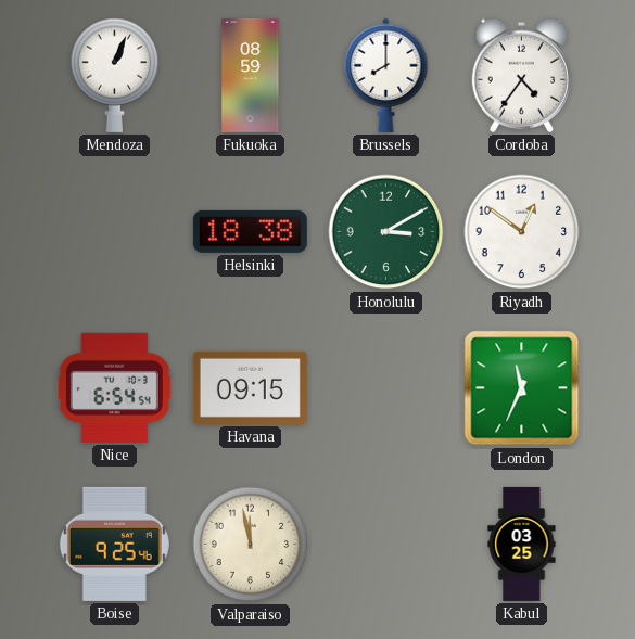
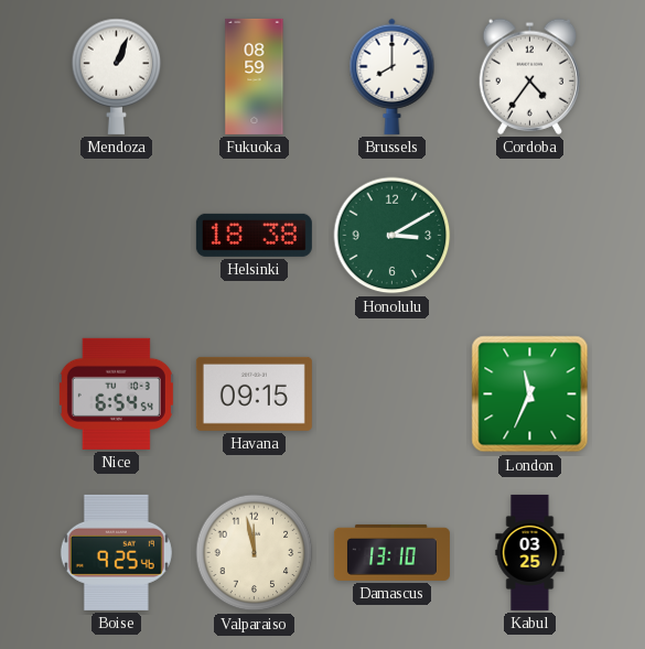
Riyadh: 12:51 -> none
Damascus: none -> 13:10
